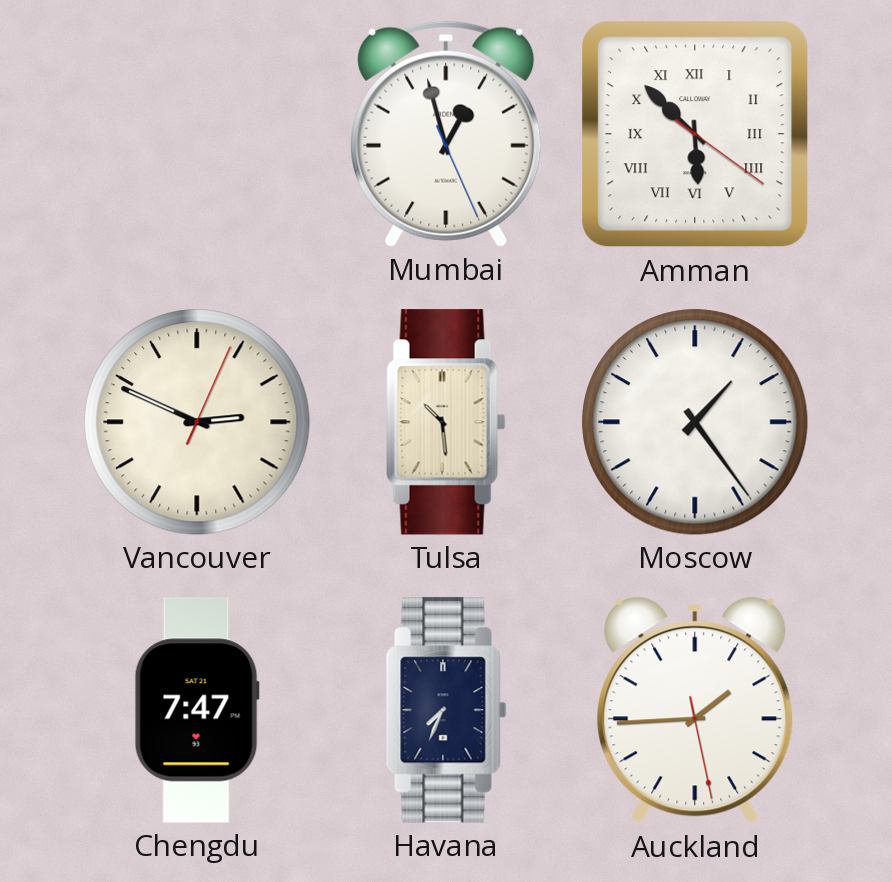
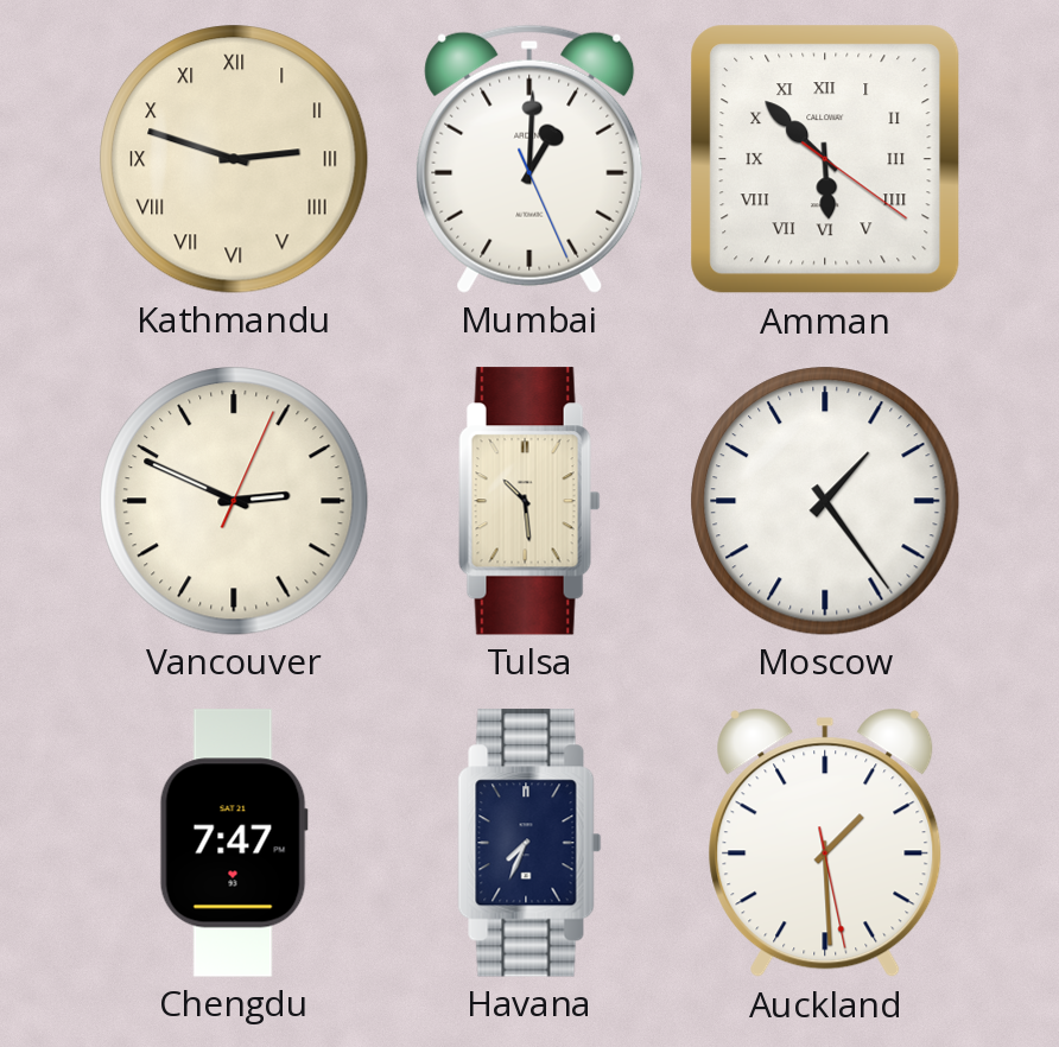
Kathmandu: none -> 2:48
Mumbai: 12:57 -> 1:00
Auckland: 1:44 -> 1:29
